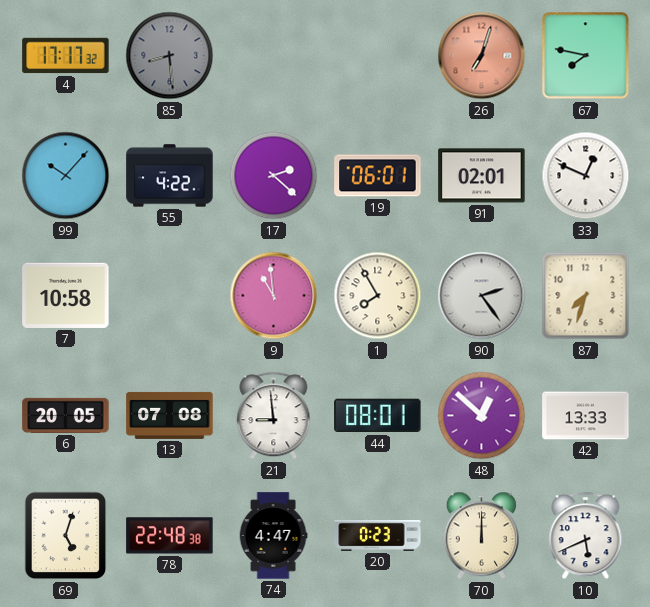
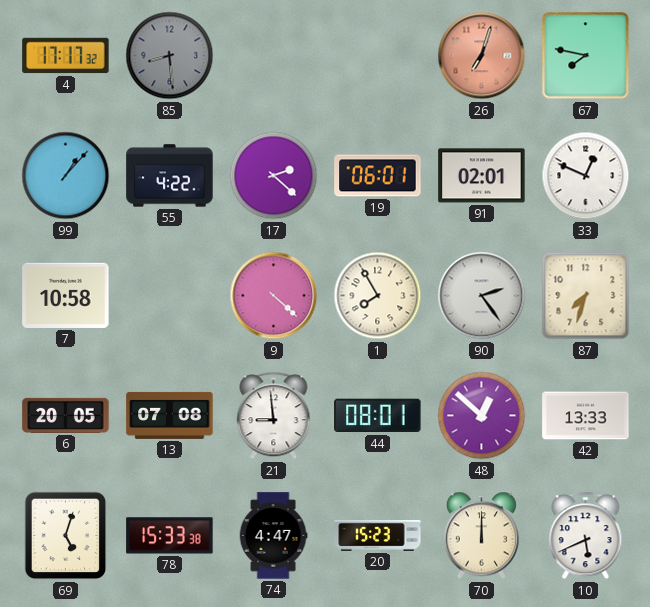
99: 10:07 -> 1:07
9: 10:59 -> 4:22
78: 22:48 -> 15:33
20: 0:23 -> 15:23
